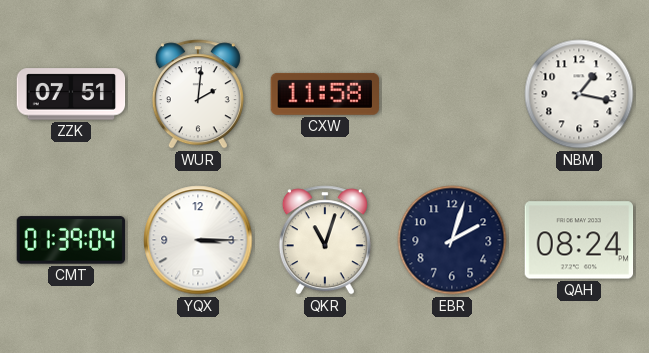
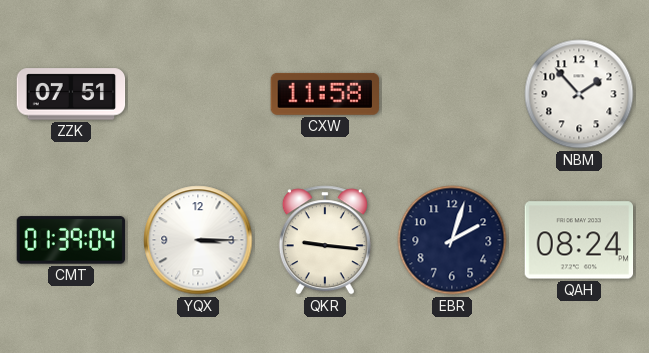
WUR: 2:01 -> none
NBM: 1:17 -> 1:53
QKR: 11:03 -> 9:16
